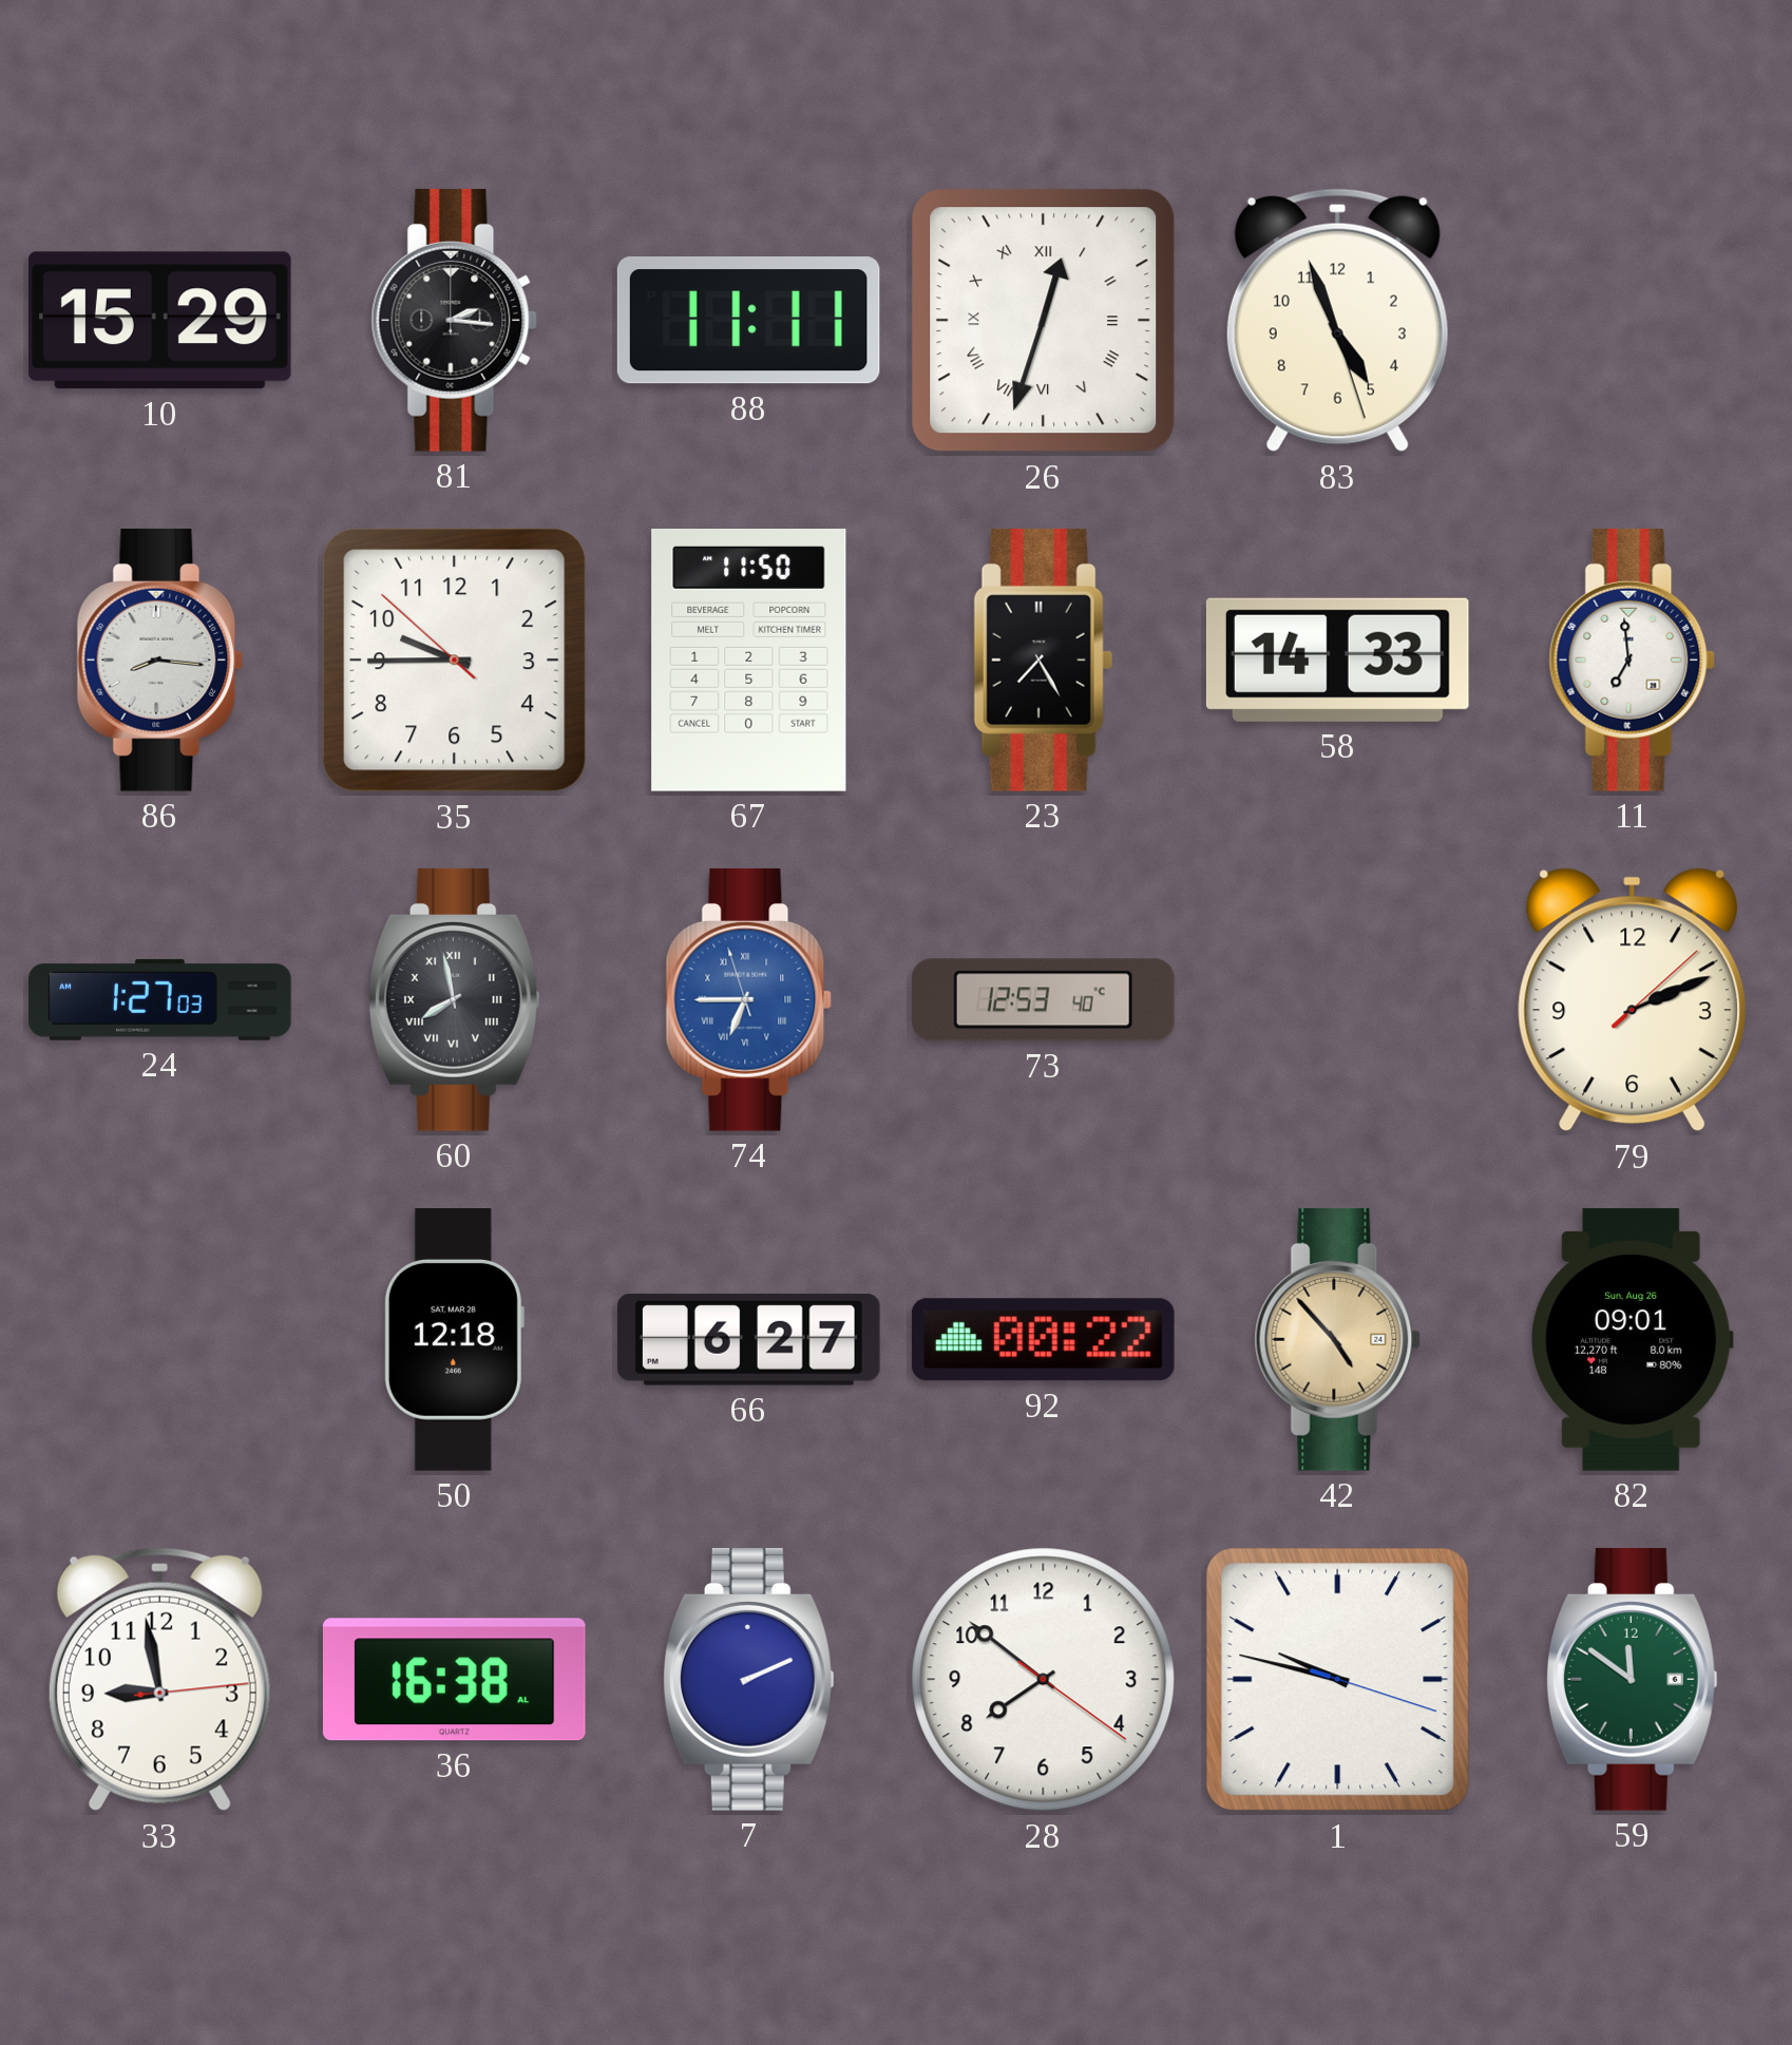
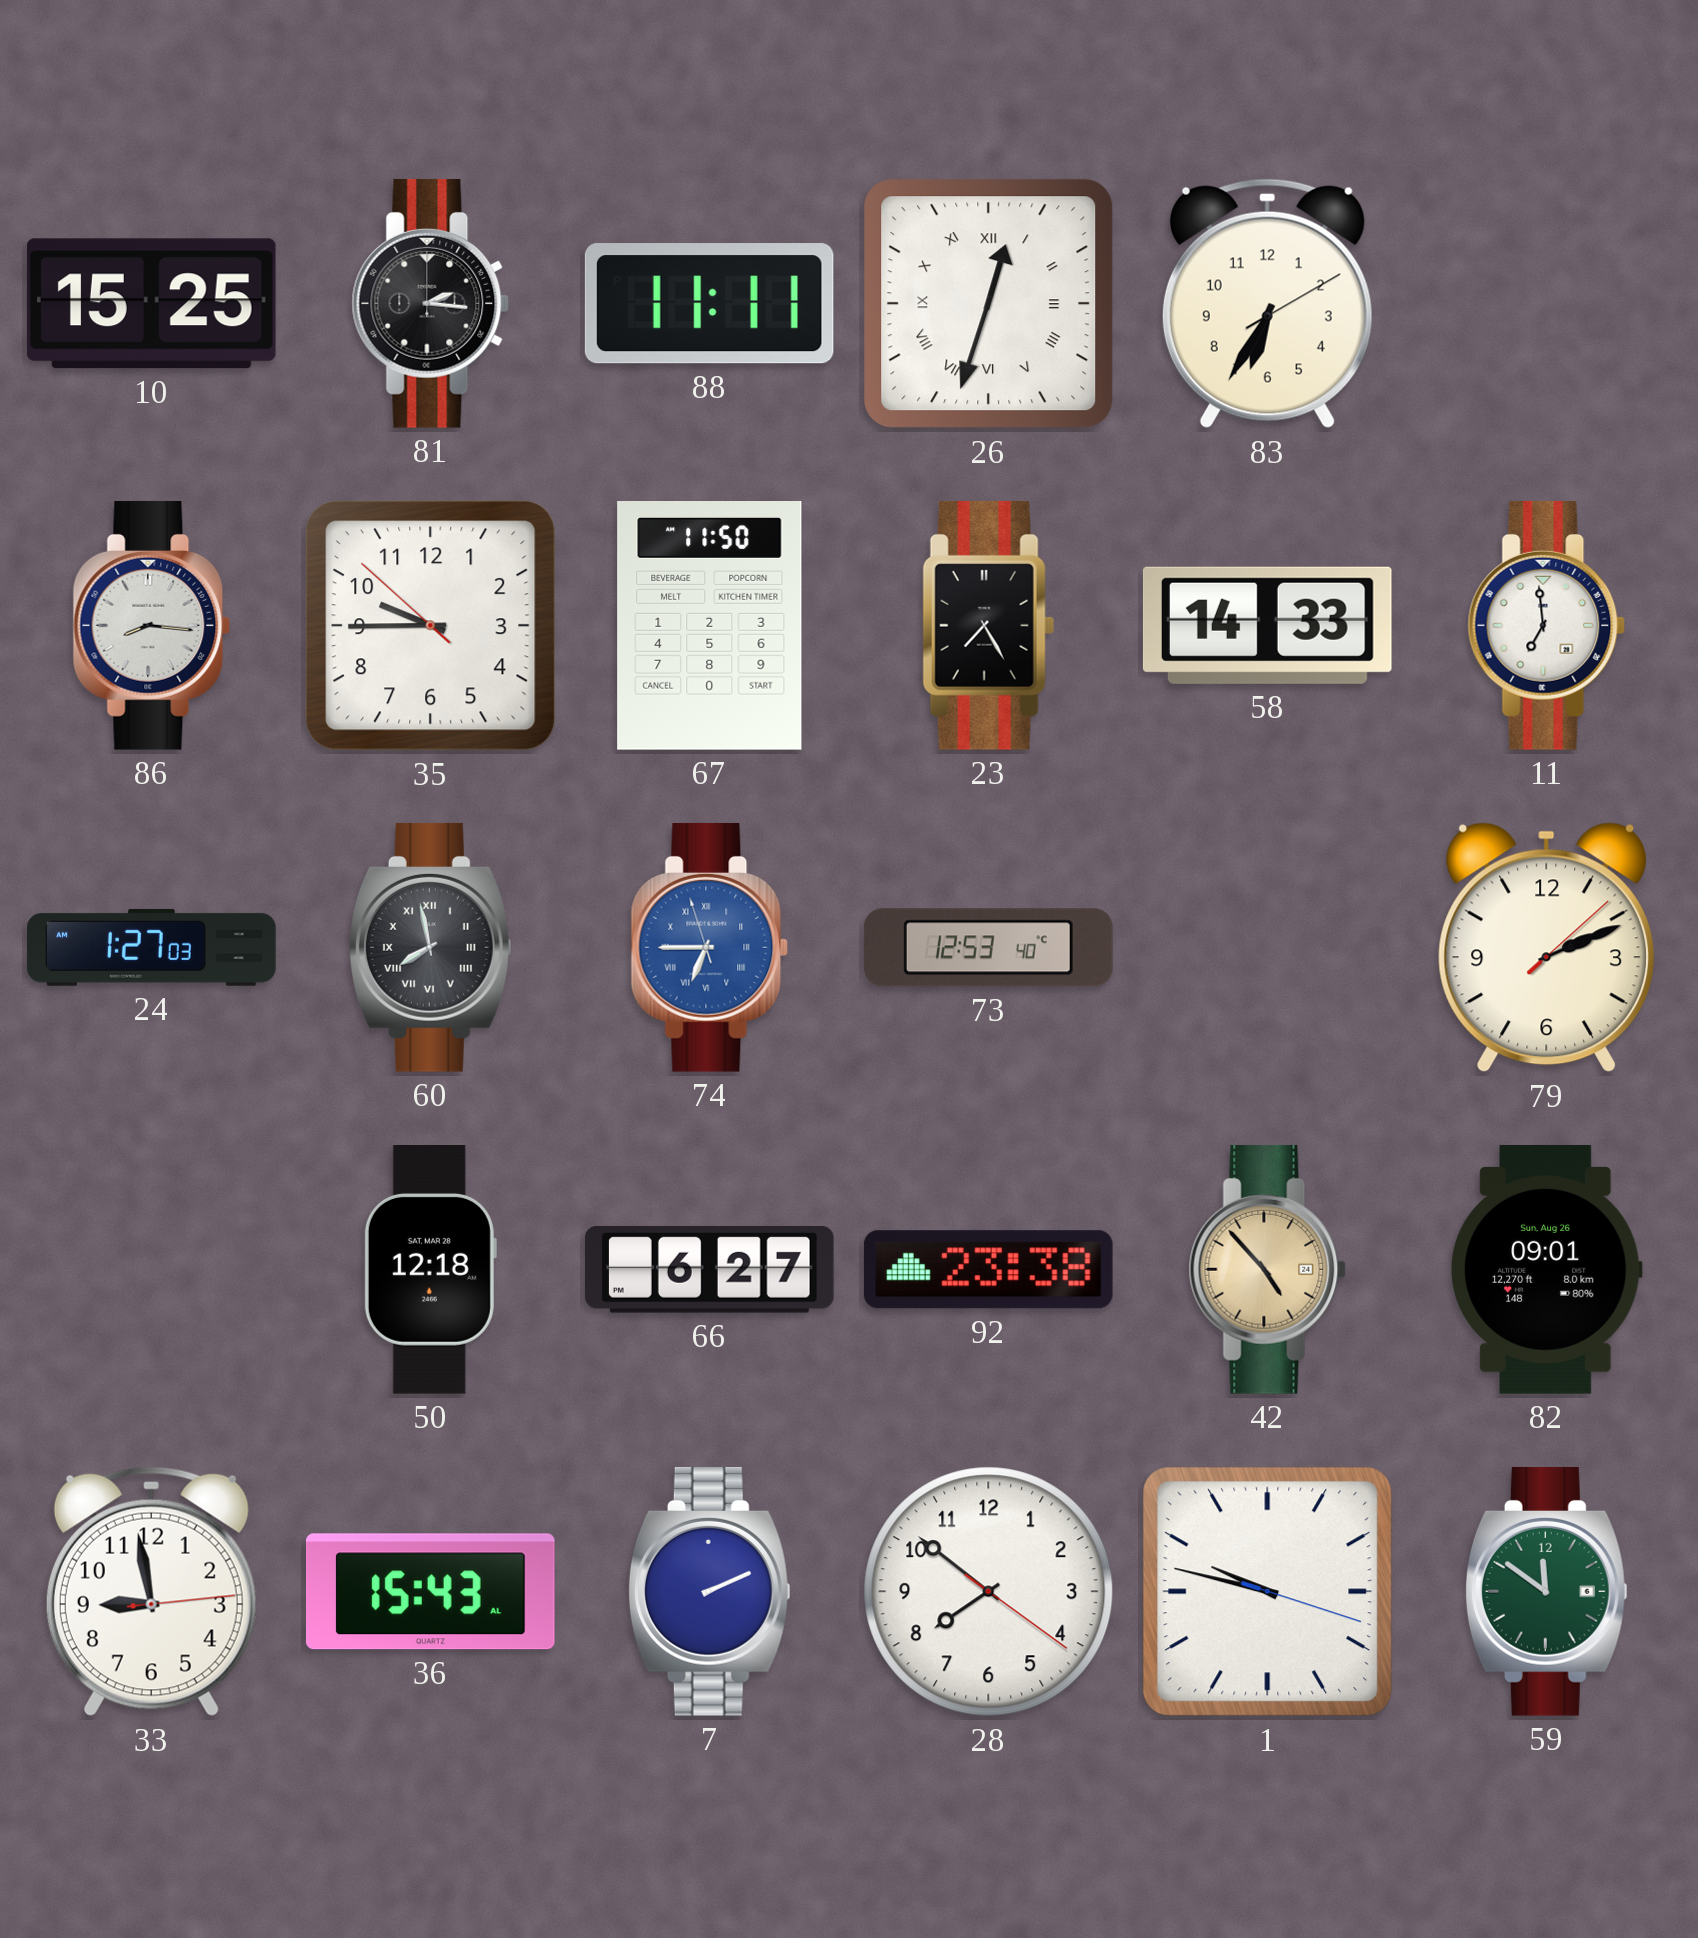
10: 15:29 -> 15:25
83: 4:56 -> 6:35
92: 00:22 -> 23:38
36: 16:38 -> 15:43
